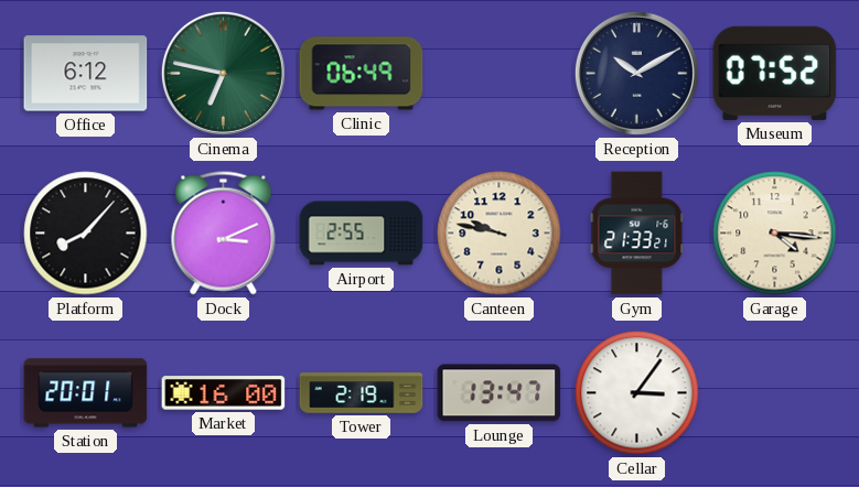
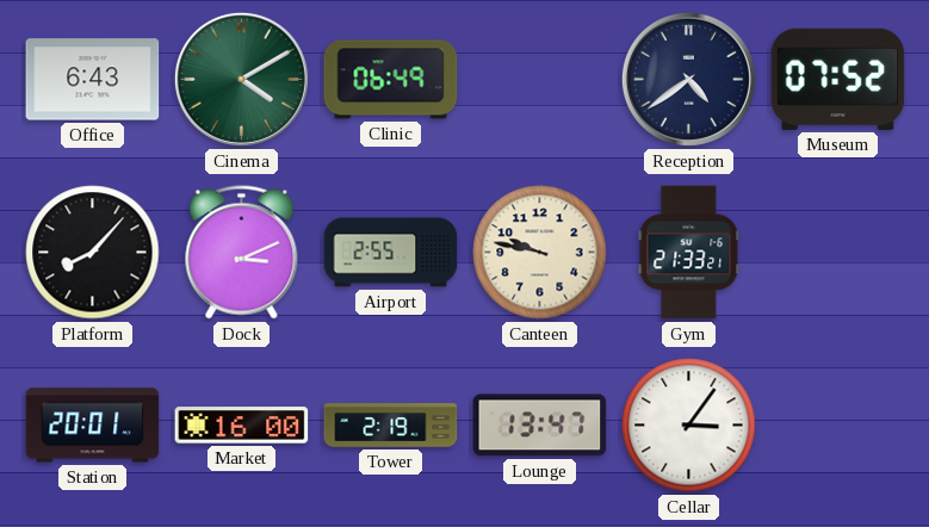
Office: 6:12 -> 6:43
Cinema: 6:47 -> 4:10
Reception: 10:10 -> 4:39
Garage: 4:16 -> none
